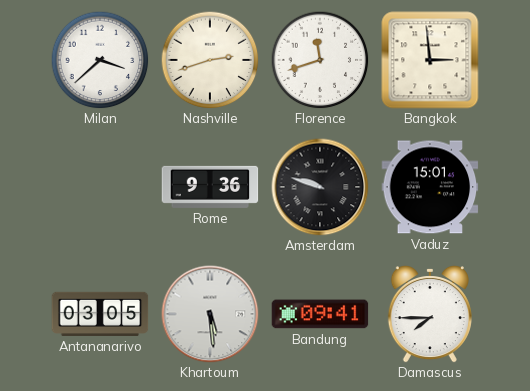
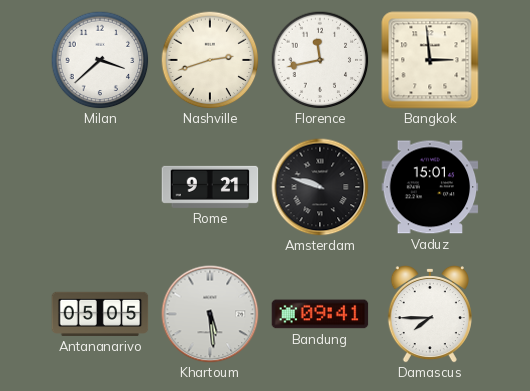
Florence: 11:42 -> 11:43
Rome: 9:36 -> 9:21
Antananarivo: 03:05 -> 05:05
